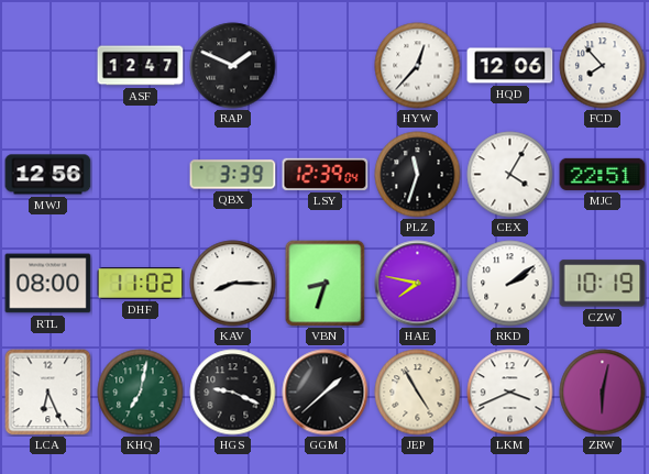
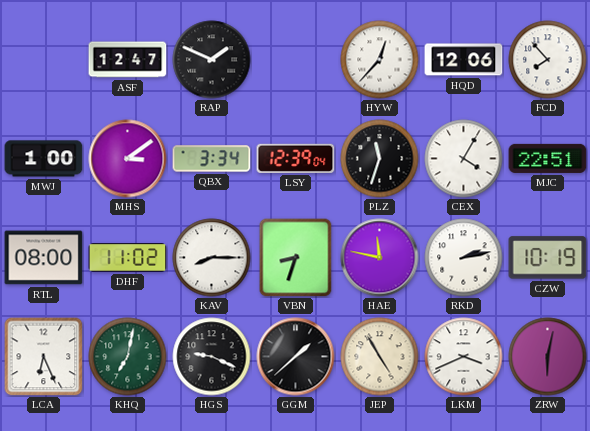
MWJ: 12:56 -> 1:00
MHS: none -> 3:09
QBX: 3:39 -> 3:34
HAE: 7:47 -> 11:47
RKD: 2:09 -> 2:13
